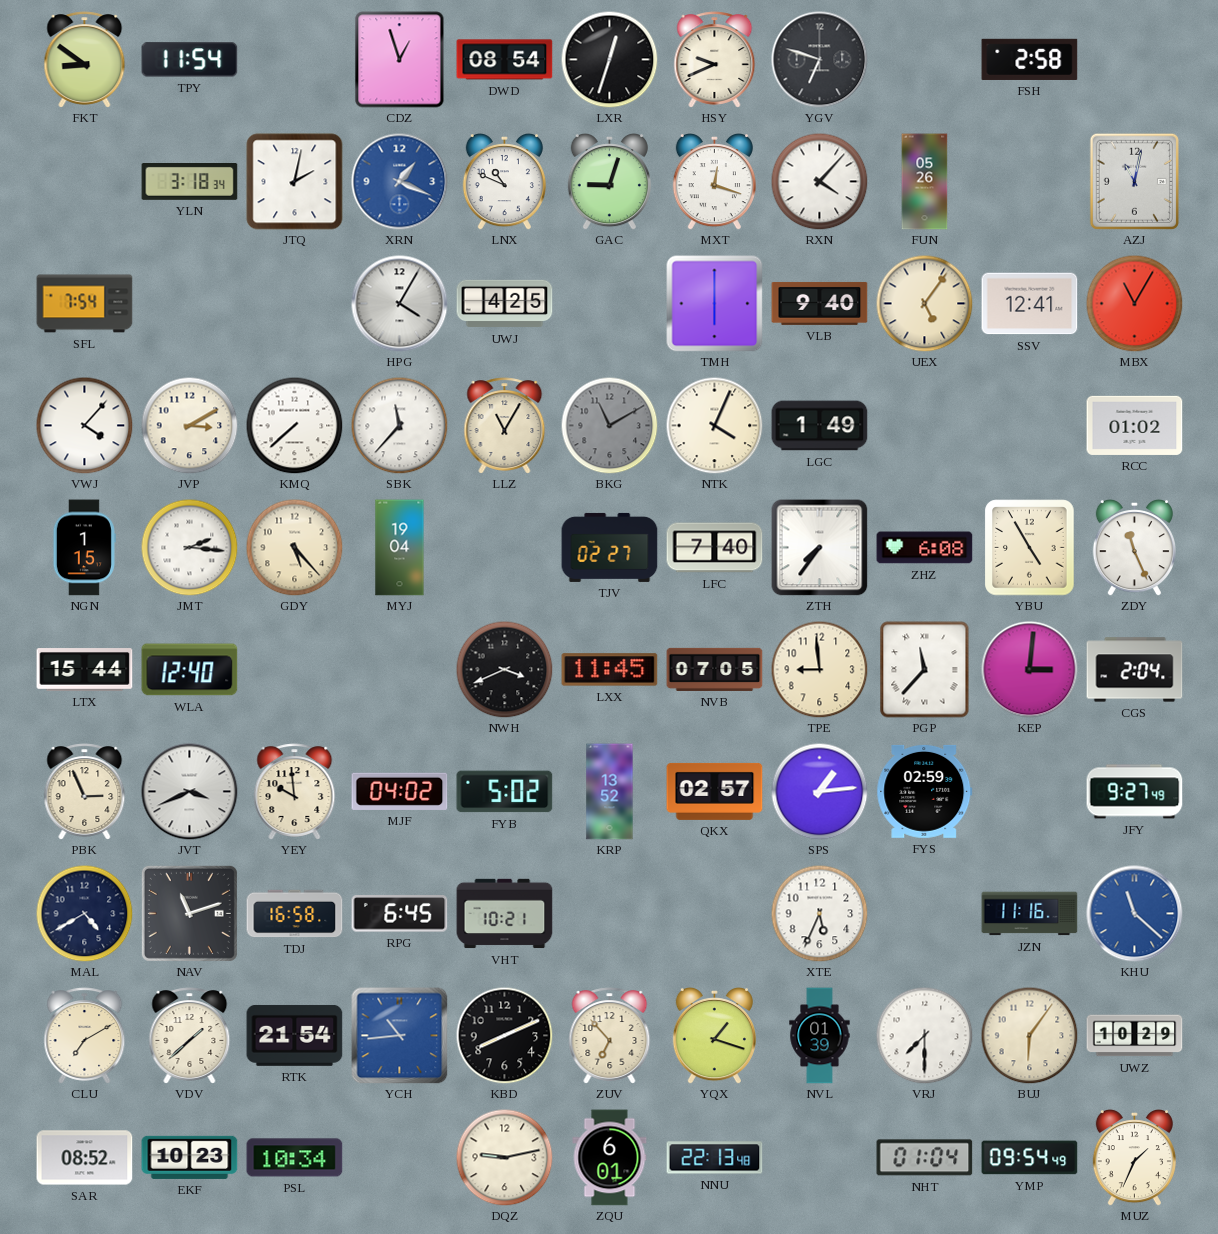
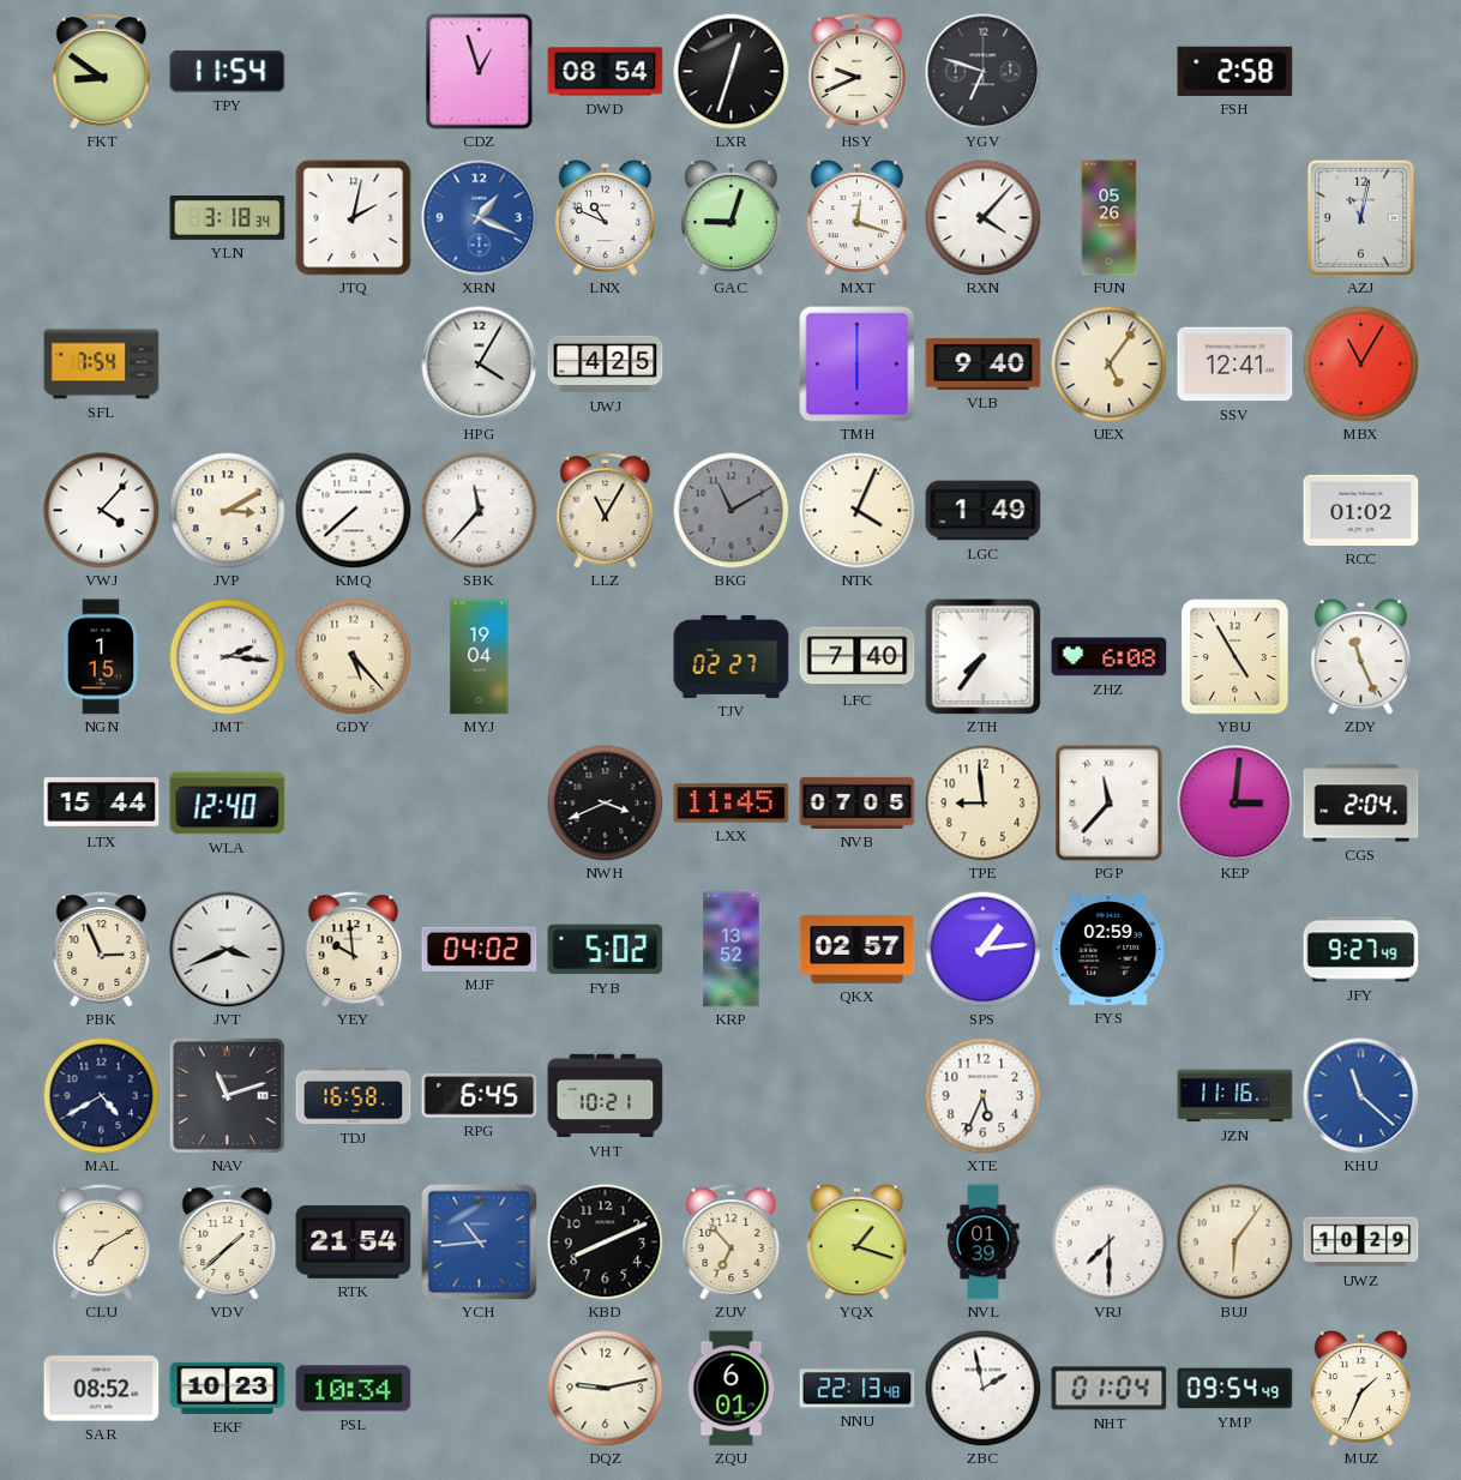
ZBC: none -> 1:58
